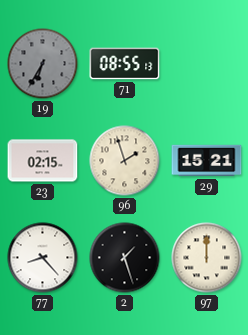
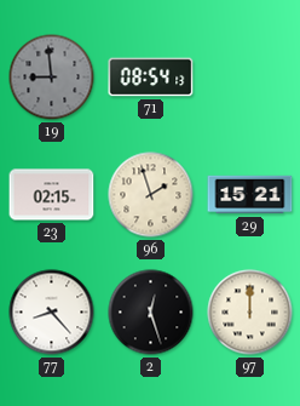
19: 6:35 -> 8:59
71: 08:55 -> 08:54
2: 1:27 -> 12:27
